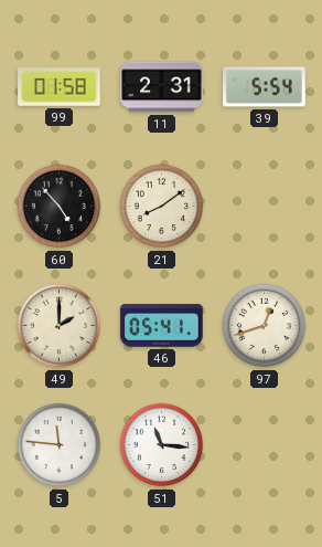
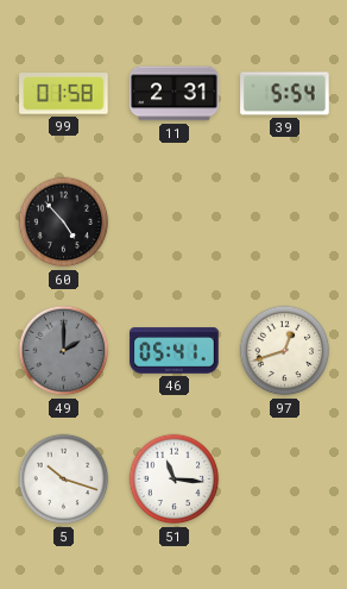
21: 8:09 -> none
49 dial: cream -> grey
5: 11:46 -> 10:18
